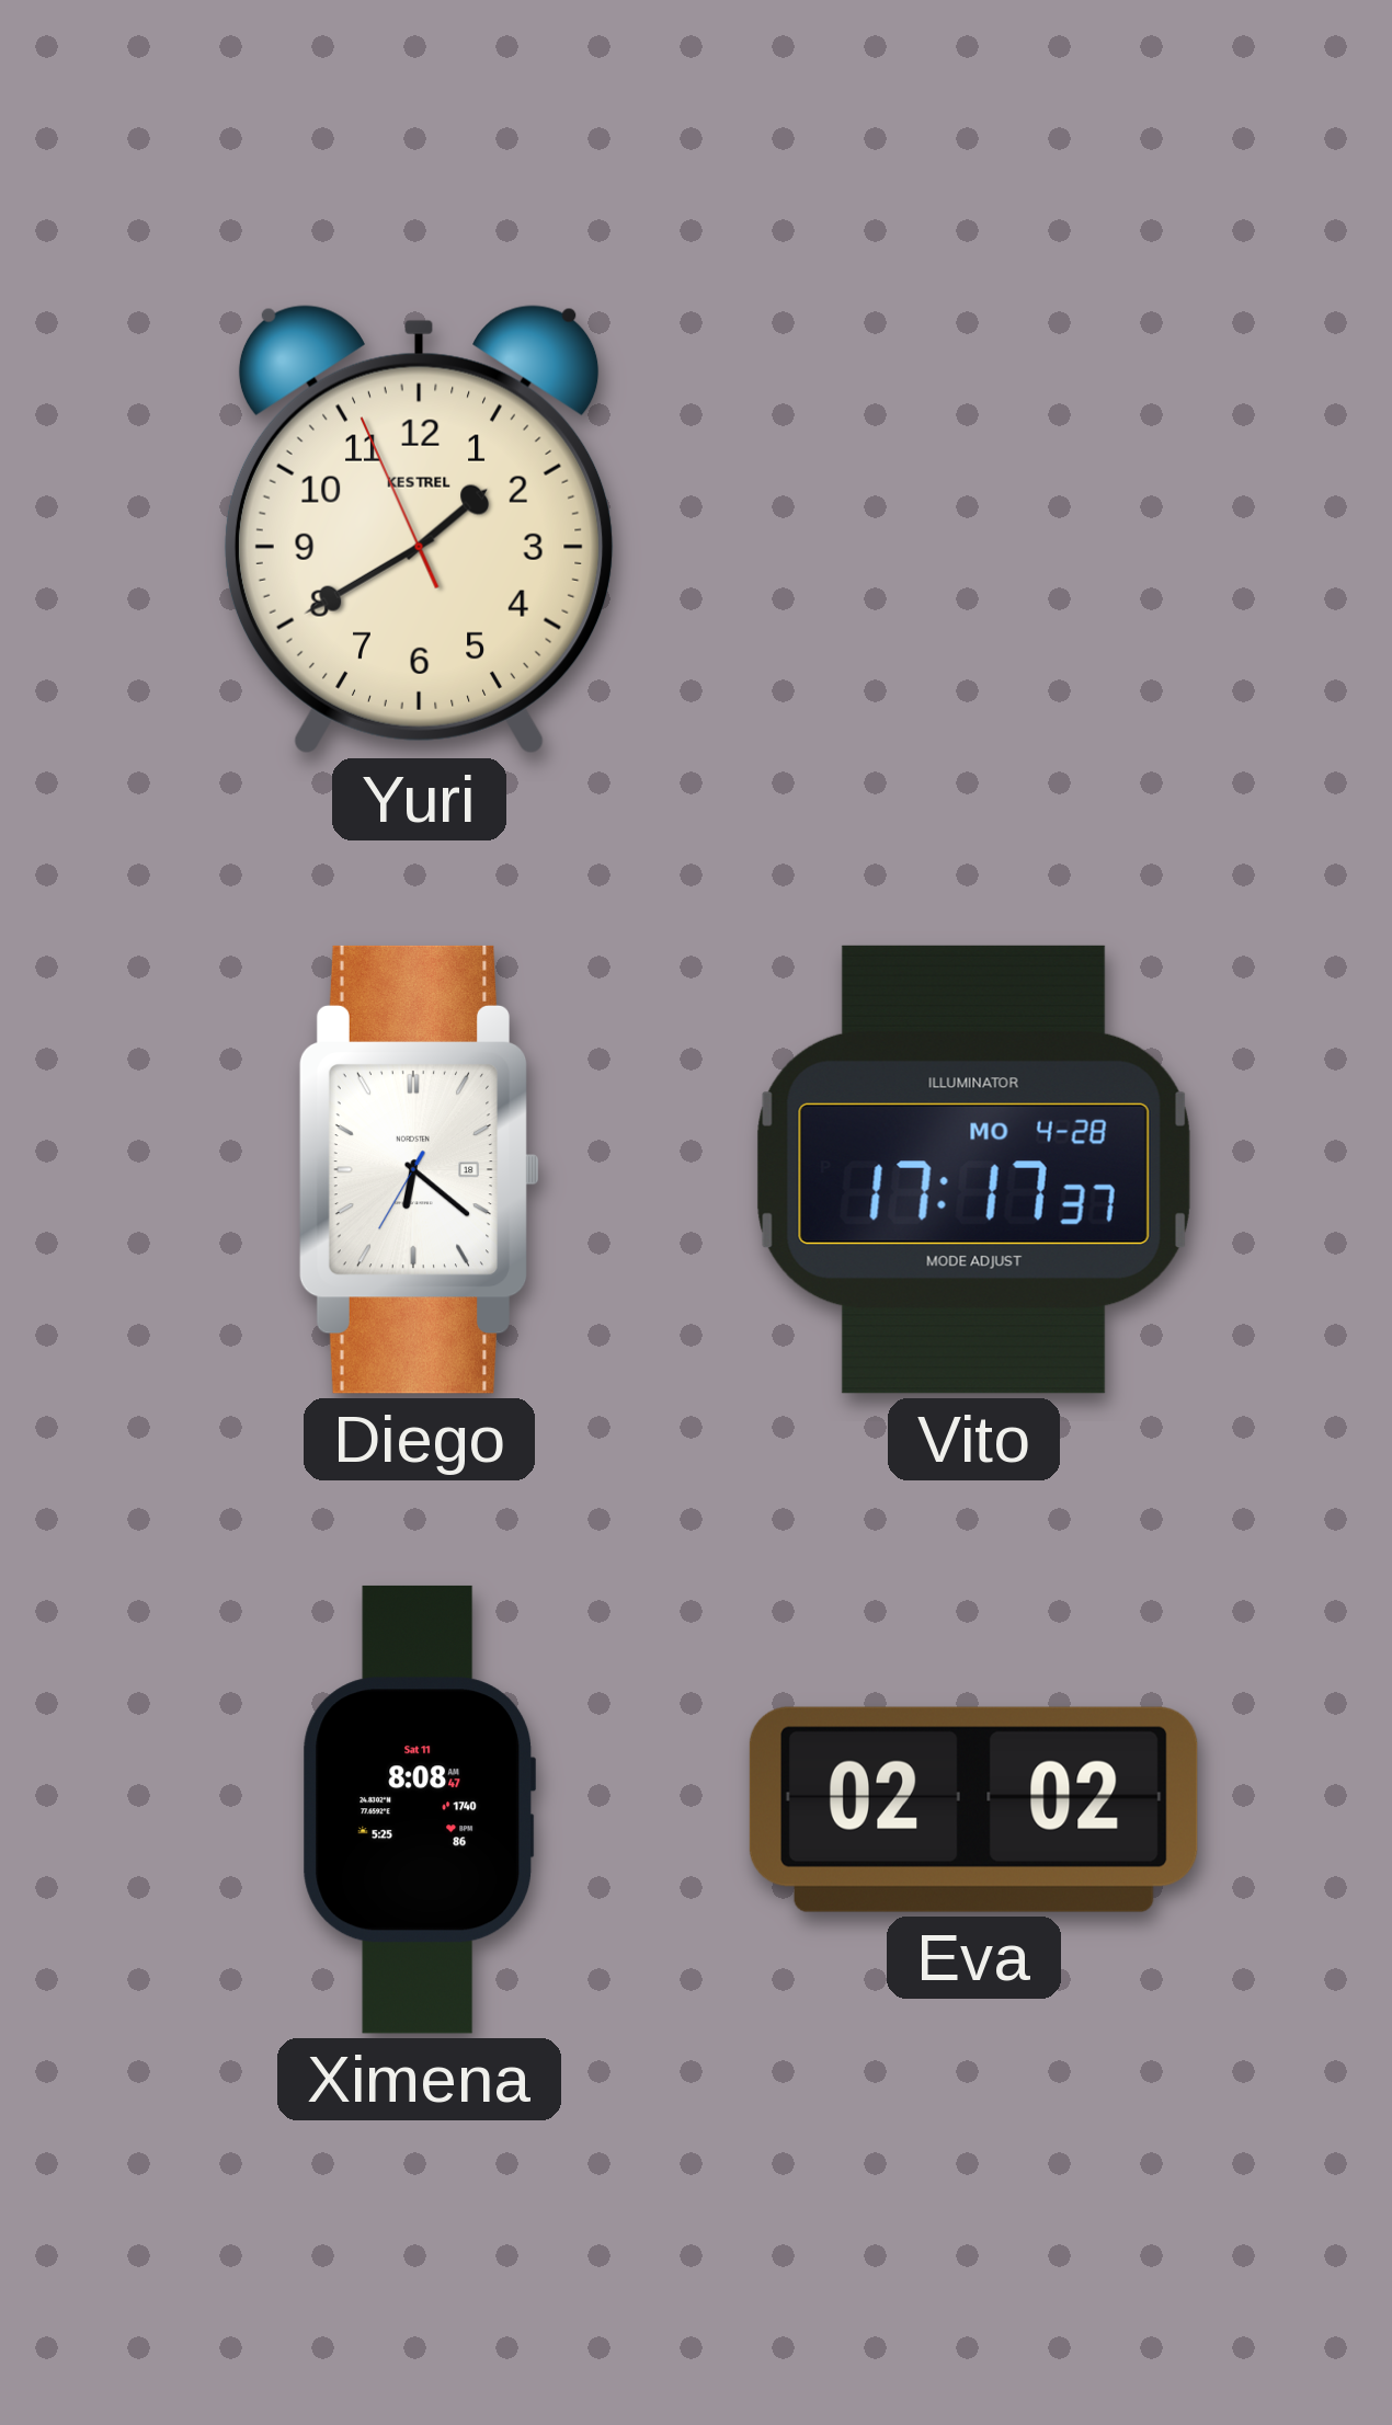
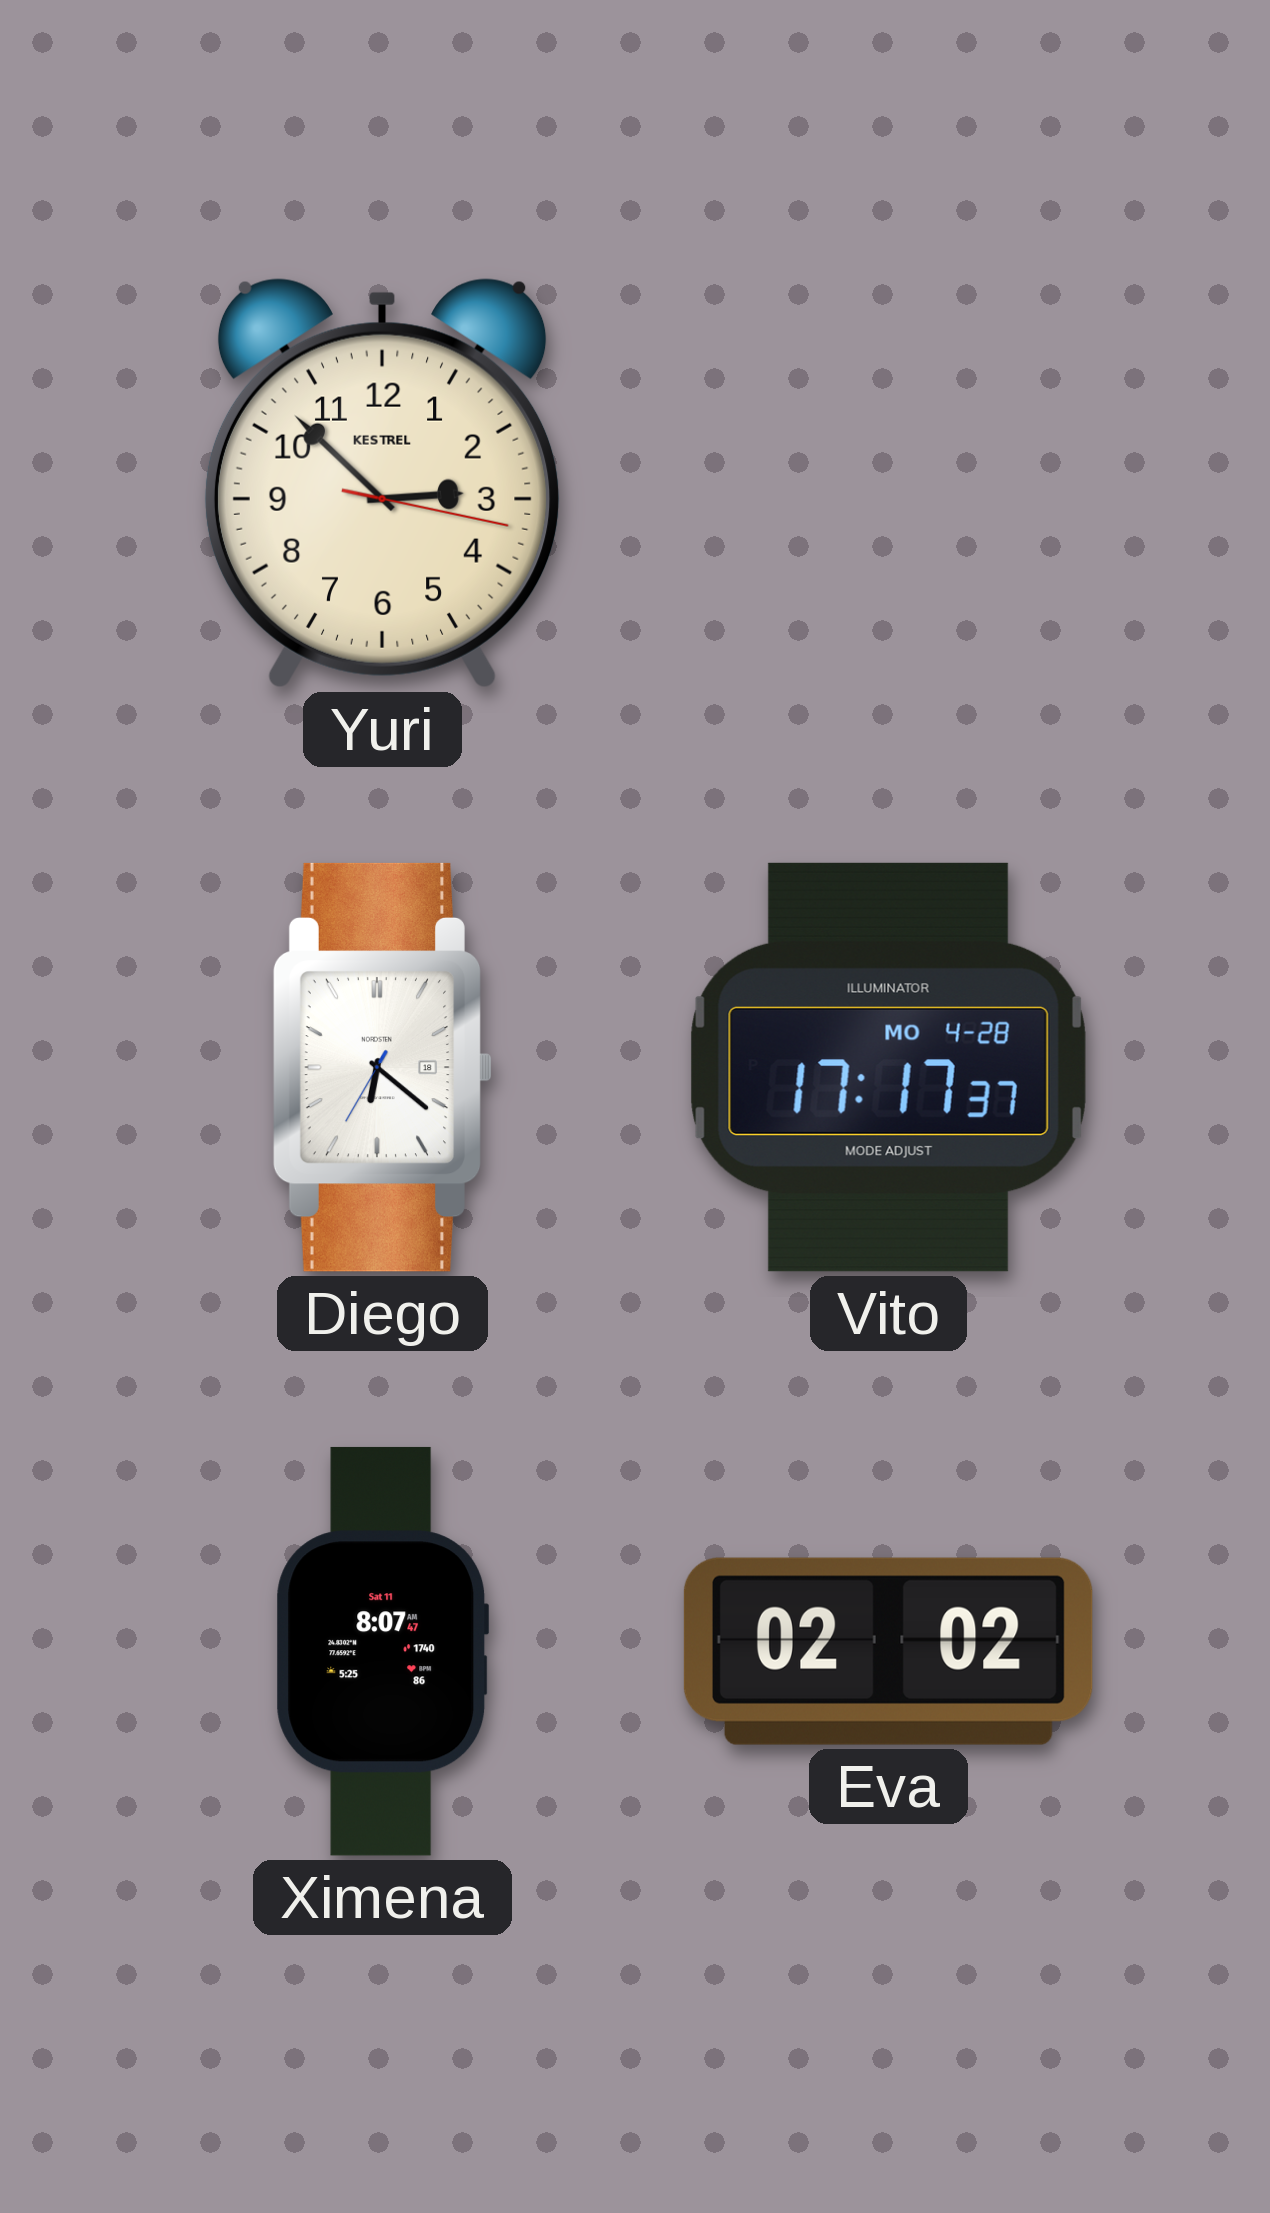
Yuri: 1:39 -> 2:52
Ximena: 8:08 -> 8:07
